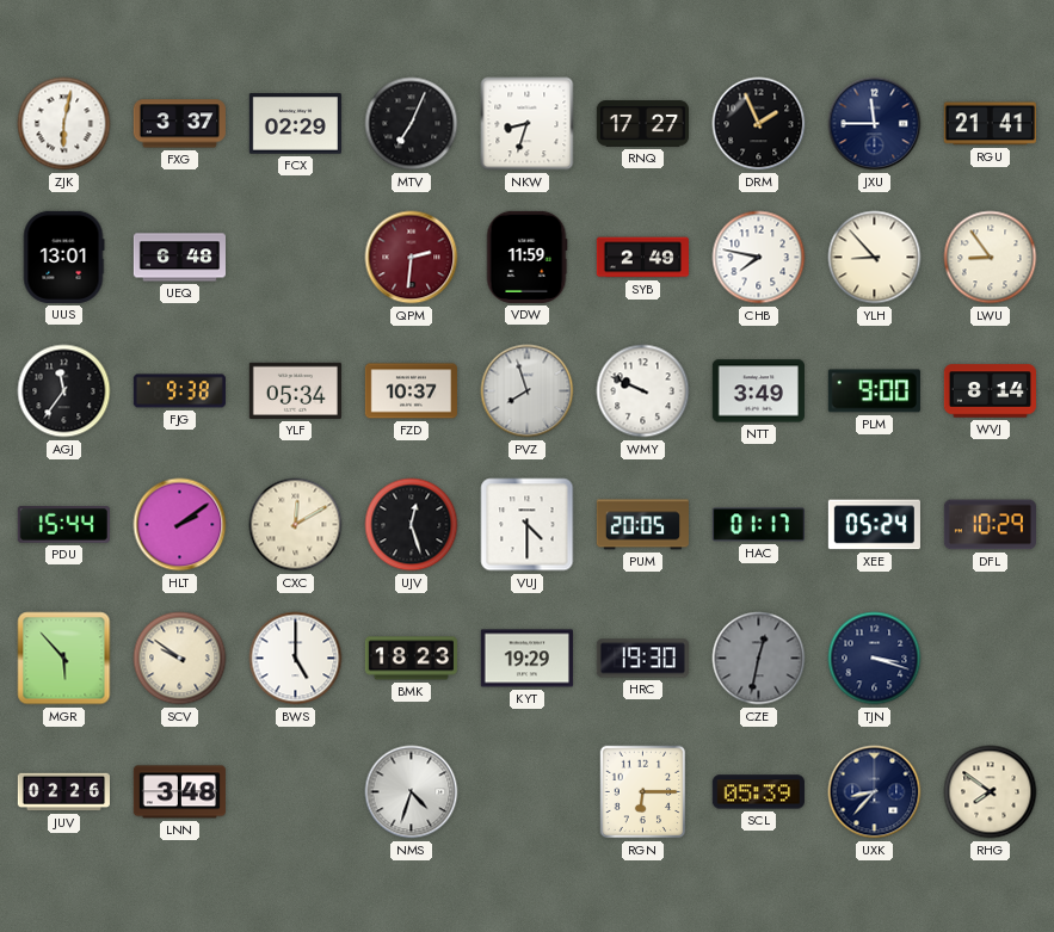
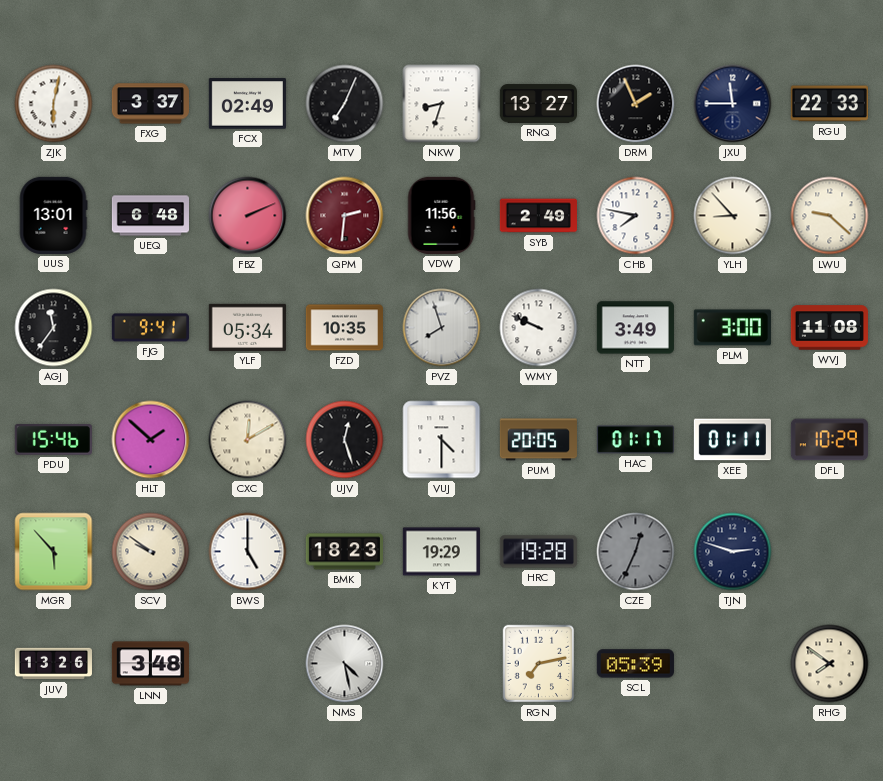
FCX: 02:29 -> 02:49
RNQ: 17:27 -> 13:27
RGU: 21:41 -> 22:33
FBZ: none -> 2:11
VDW: 11:59 -> 11:56
LWU: 8:54 -> 9:22
FJG: 9:38 -> 9:41
FZD: 10:37 -> 10:35
PLM: 9:00 -> 3:00
WVJ: 8:14 -> 11:08
PDU: 15:44 -> 15:46
HLT: 2:09 -> 1:52
XEE: 05:24 -> 01:11
HRC: 19:30 -> 19:28
CZE: 12:32 -> 12:34
TJN: 3:18 -> 2:48
JUV: 02:26 -> 13:26
NMS: 4:33 -> 4:28
RGN: 6:15 -> 7:13
UXK: 8:37 -> none
